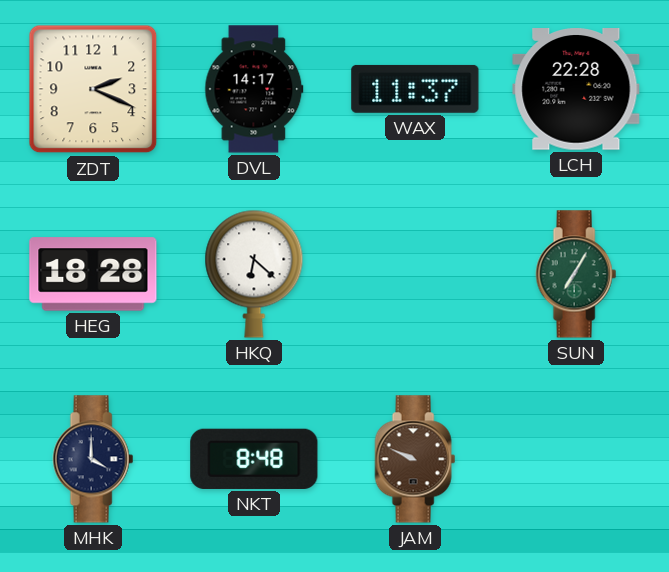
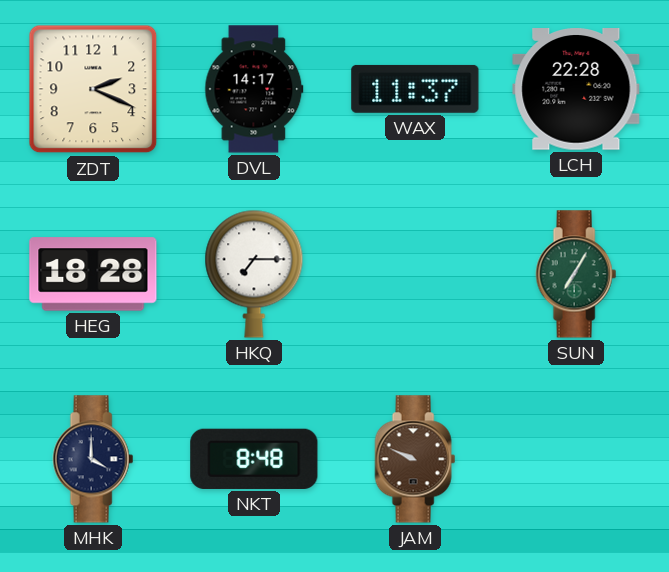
HKQ: 6:22 -> 7:15
